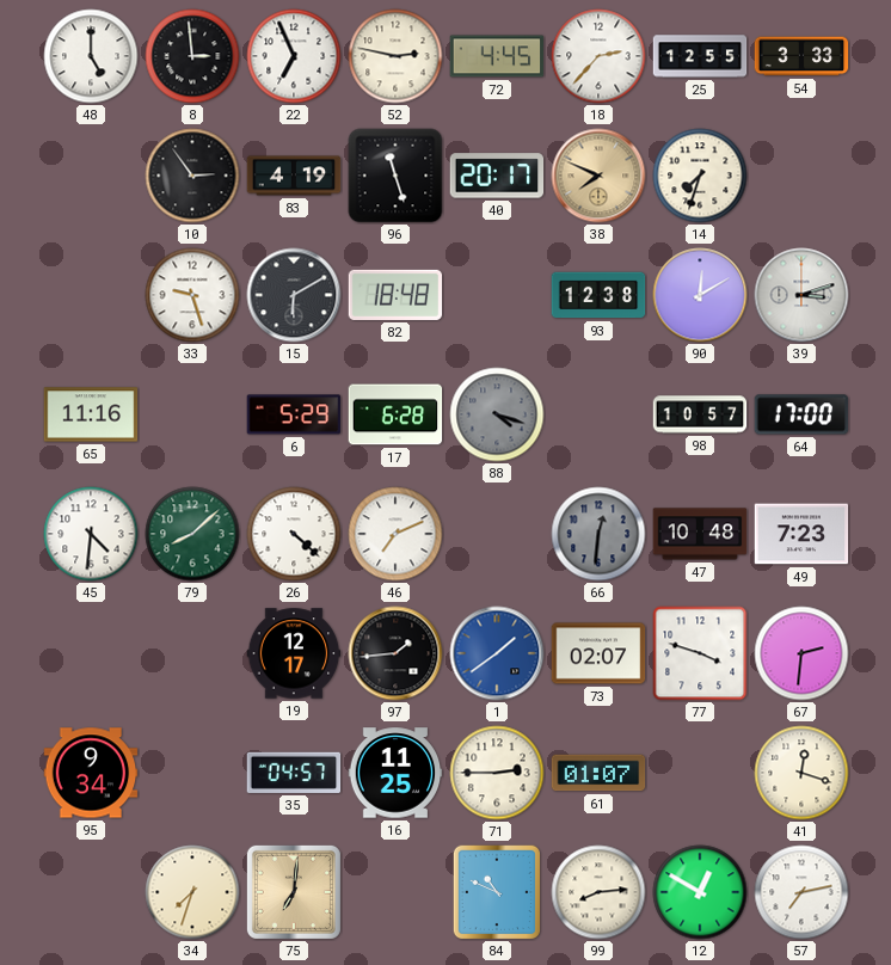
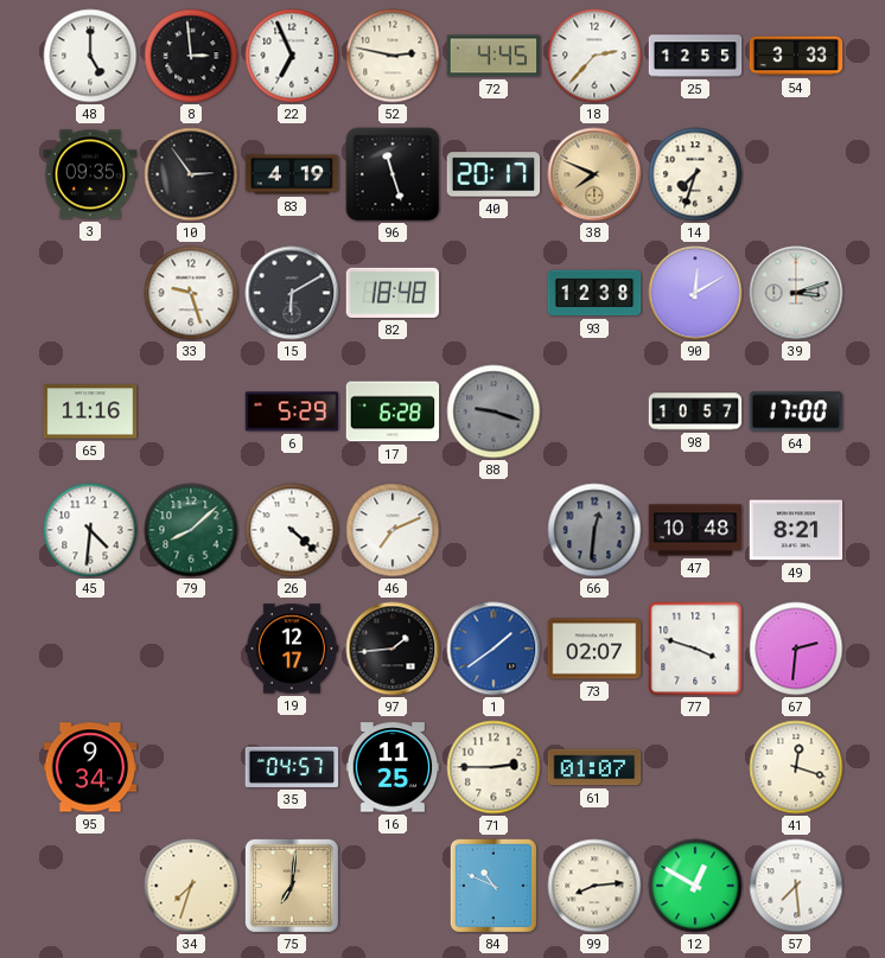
3: none -> 09:35
88: 4:18 -> 9:18
49: 7:23 -> 8:21
57: 7:13 -> 7:29
